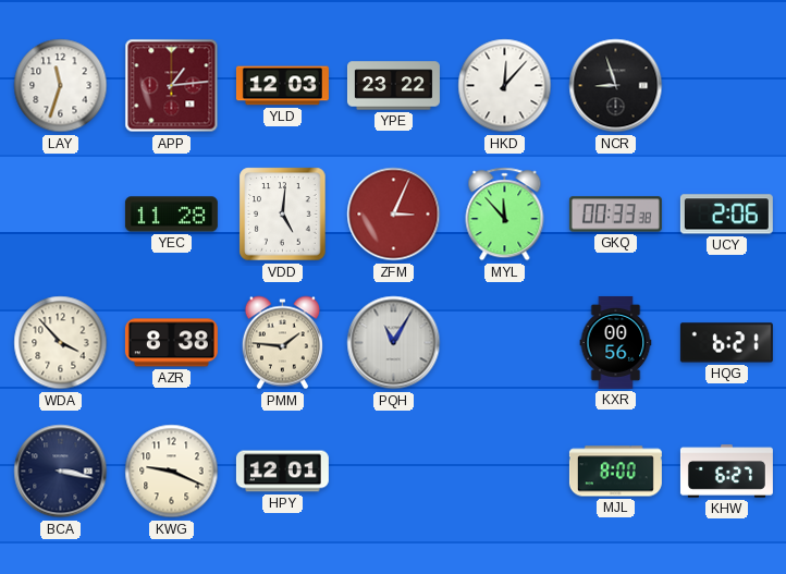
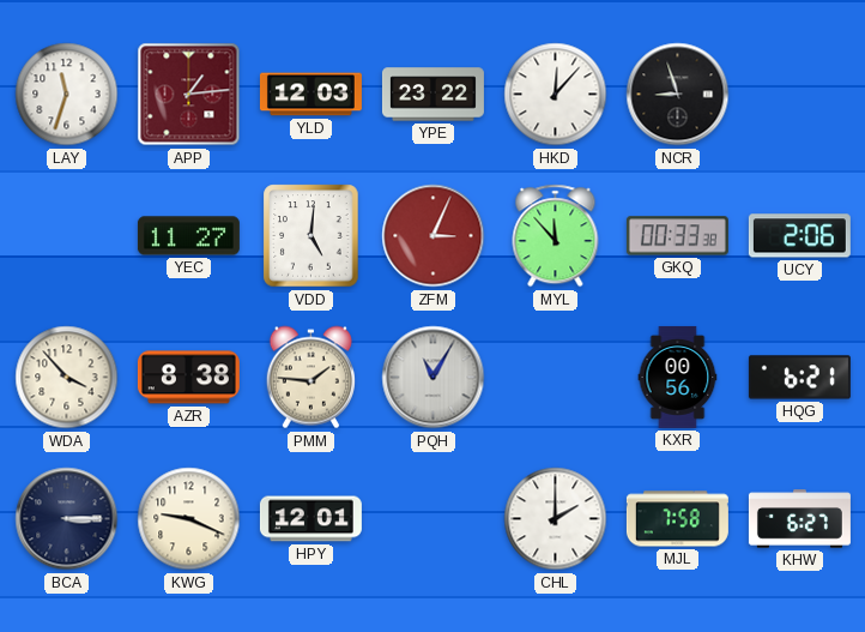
YEC: 11:28 -> 11:27
BCA: 3:17 -> 3:15
CHL: none -> 2:00
MJL: 8:00 -> 7:58
